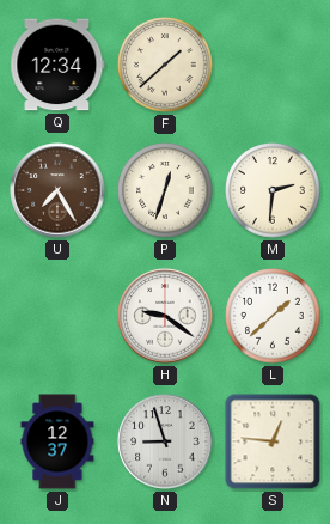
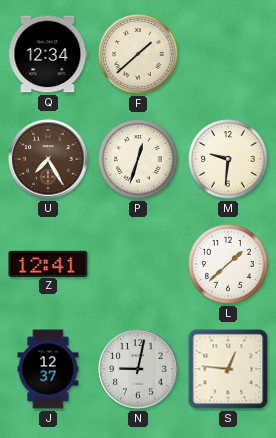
M: 2:31 -> 9:31
Z: none -> 12:41
H: 9:21 -> none
N: 8:57 -> 9:02
